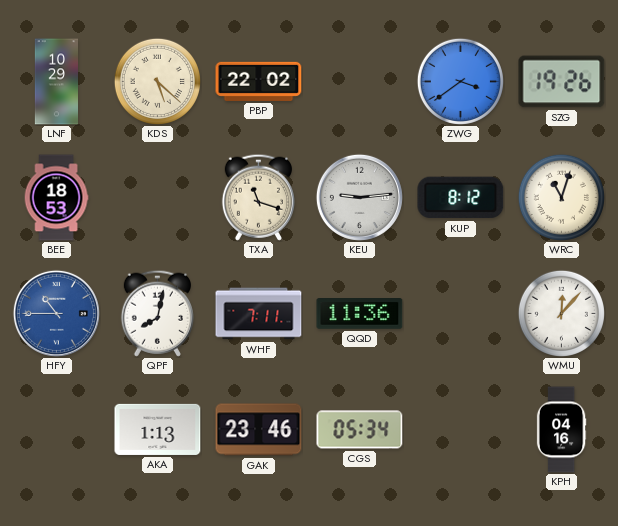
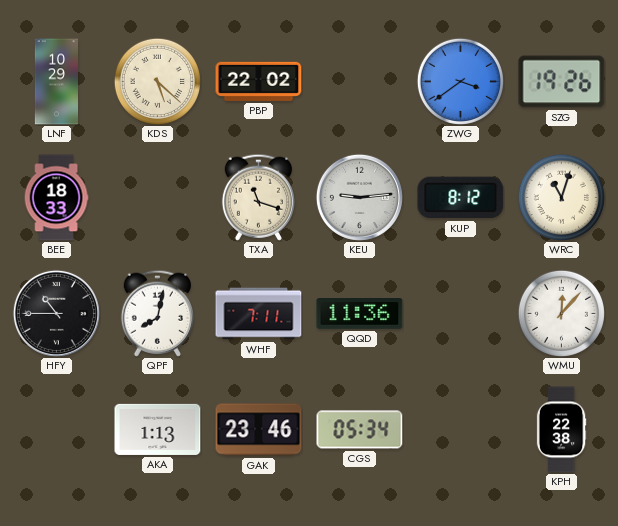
BEE: 18:53 -> 18:33
HFY dial: blue -> black
KPH: 04:16 -> 22:38
